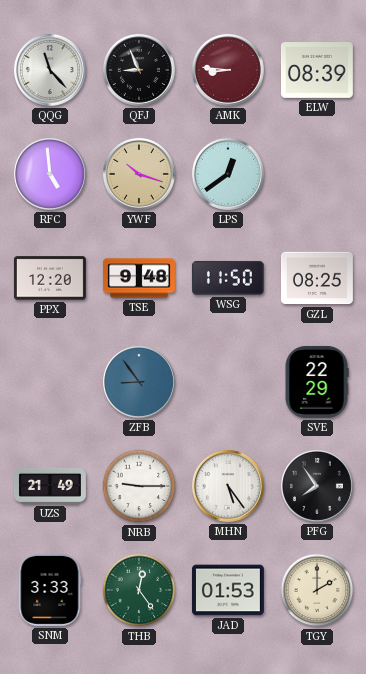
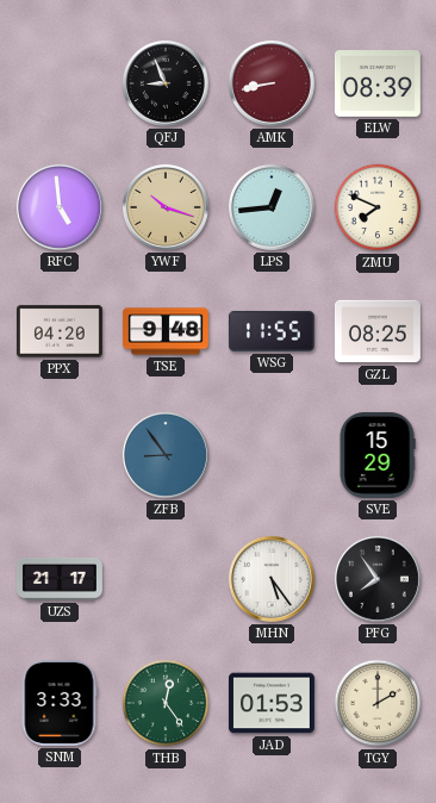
QQG: 11:23 -> none
AMK: 8:46 -> 8:43
LPS: 12:39 -> 12:44
ZMU: none -> 7:49
PPX: 12:20 -> 04:20
WSG: 11:50 -> 11:55
SVE: 22:29 -> 15:29
UZS: 21:49 -> 21:17
NRB: 9:15 -> none
